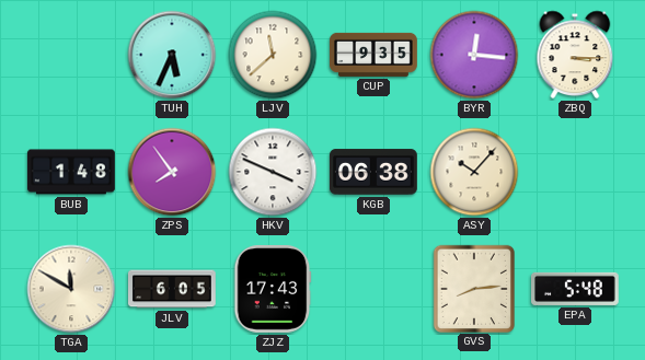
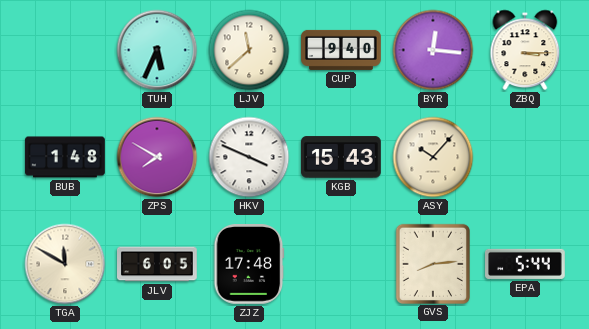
CUP: 9:35 -> 9:40
ZPS: 7:54 -> 7:50
KGB: 06:38 -> 15:43
ZJZ: 17:43 -> 17:48
EPA: 5:48 -> 5:44
